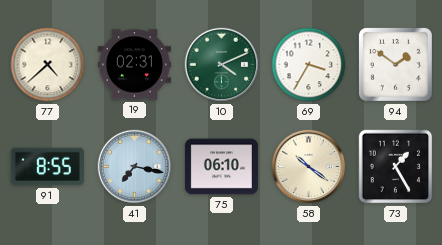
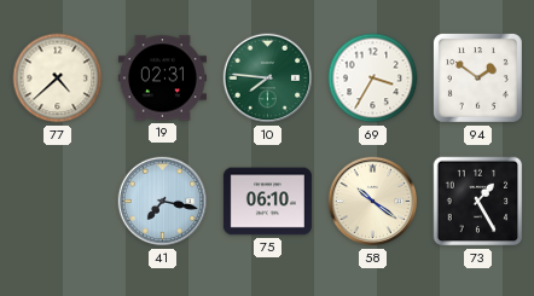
10: 4:11 -> 7:46
91: 8:55 -> none
